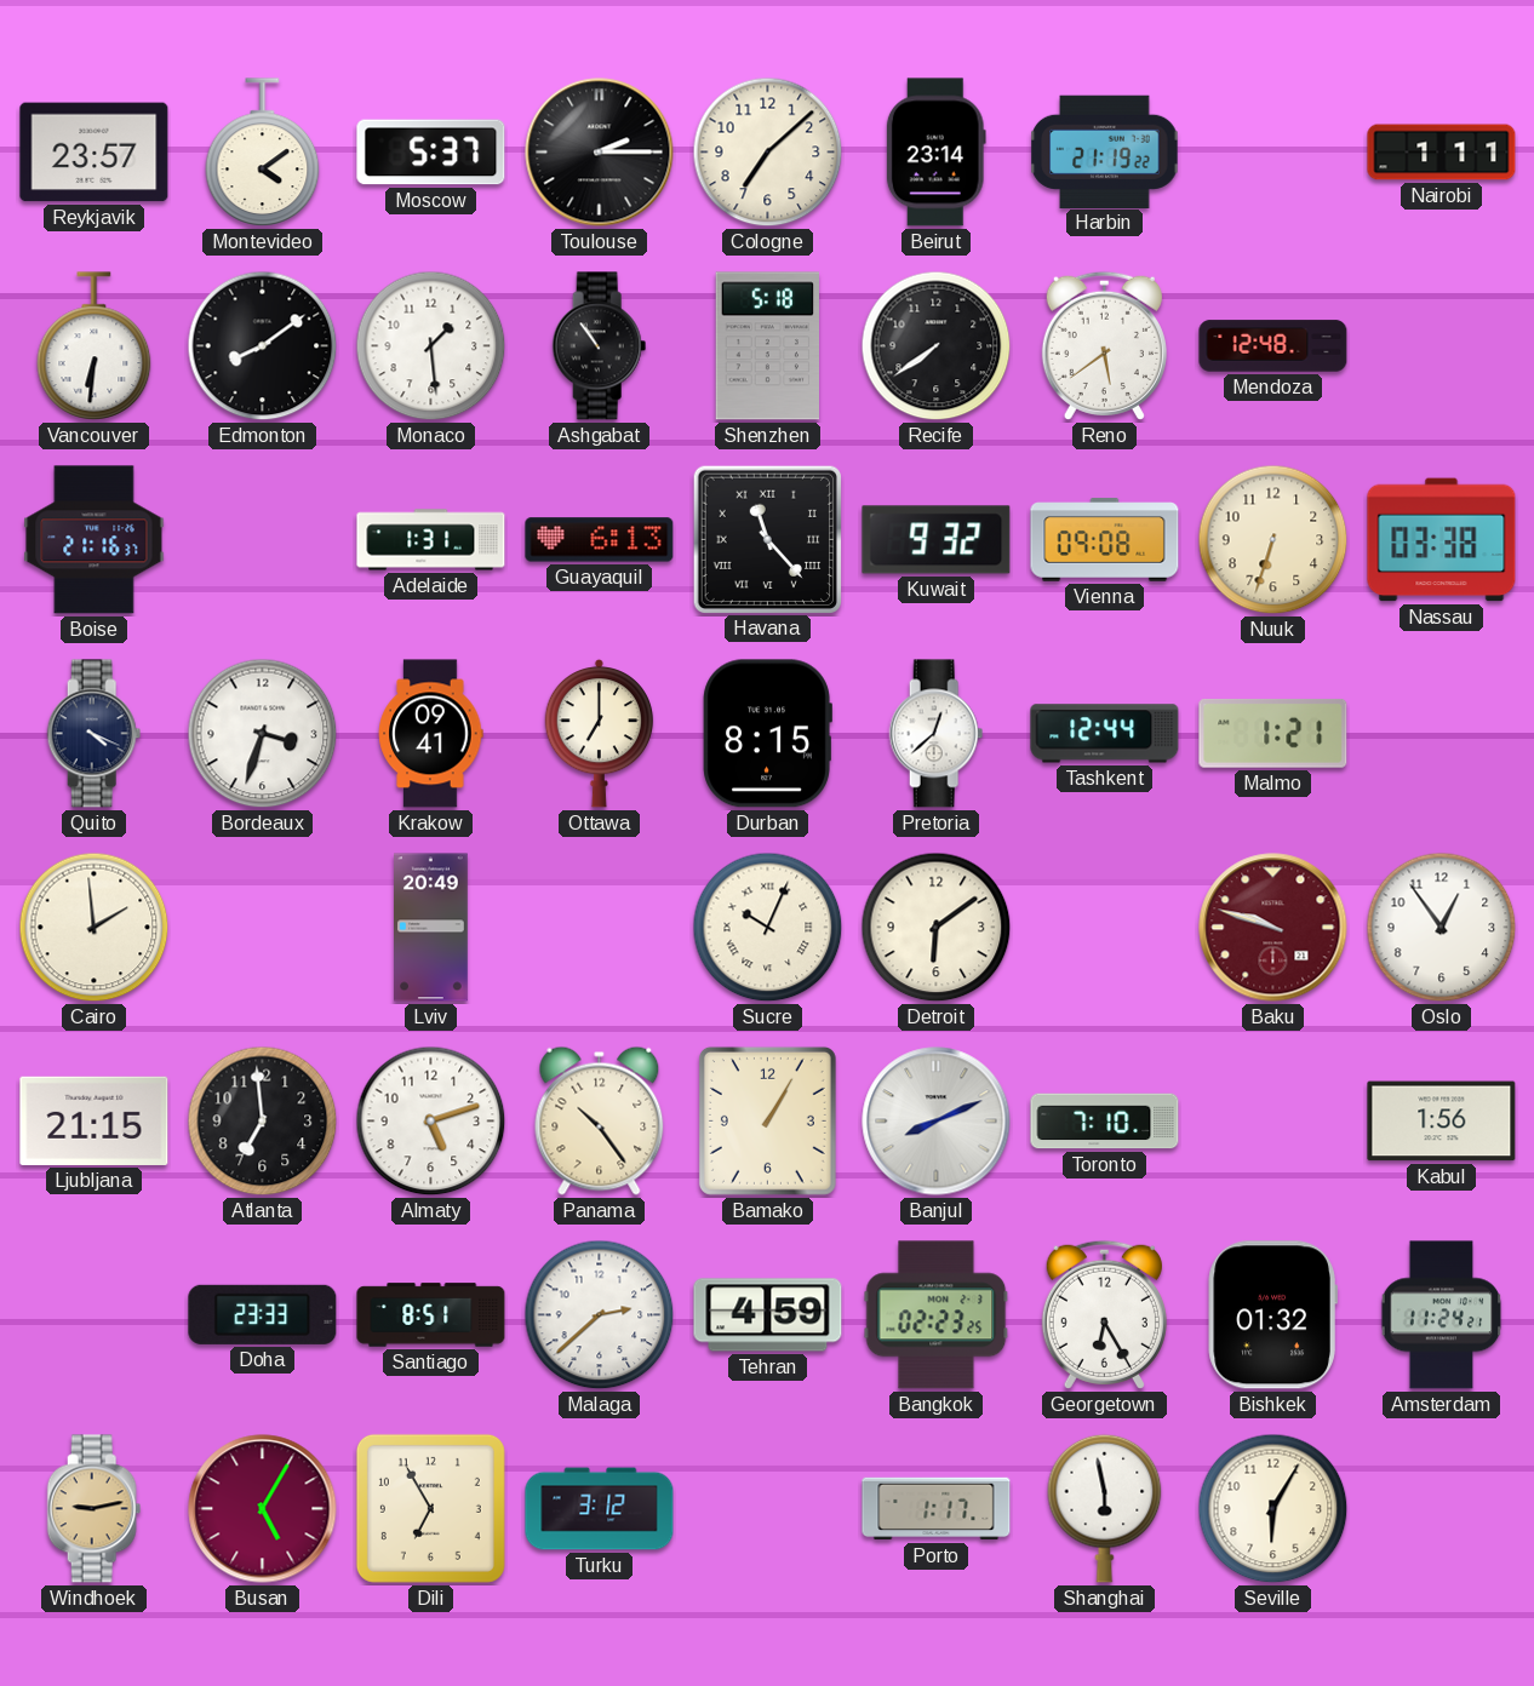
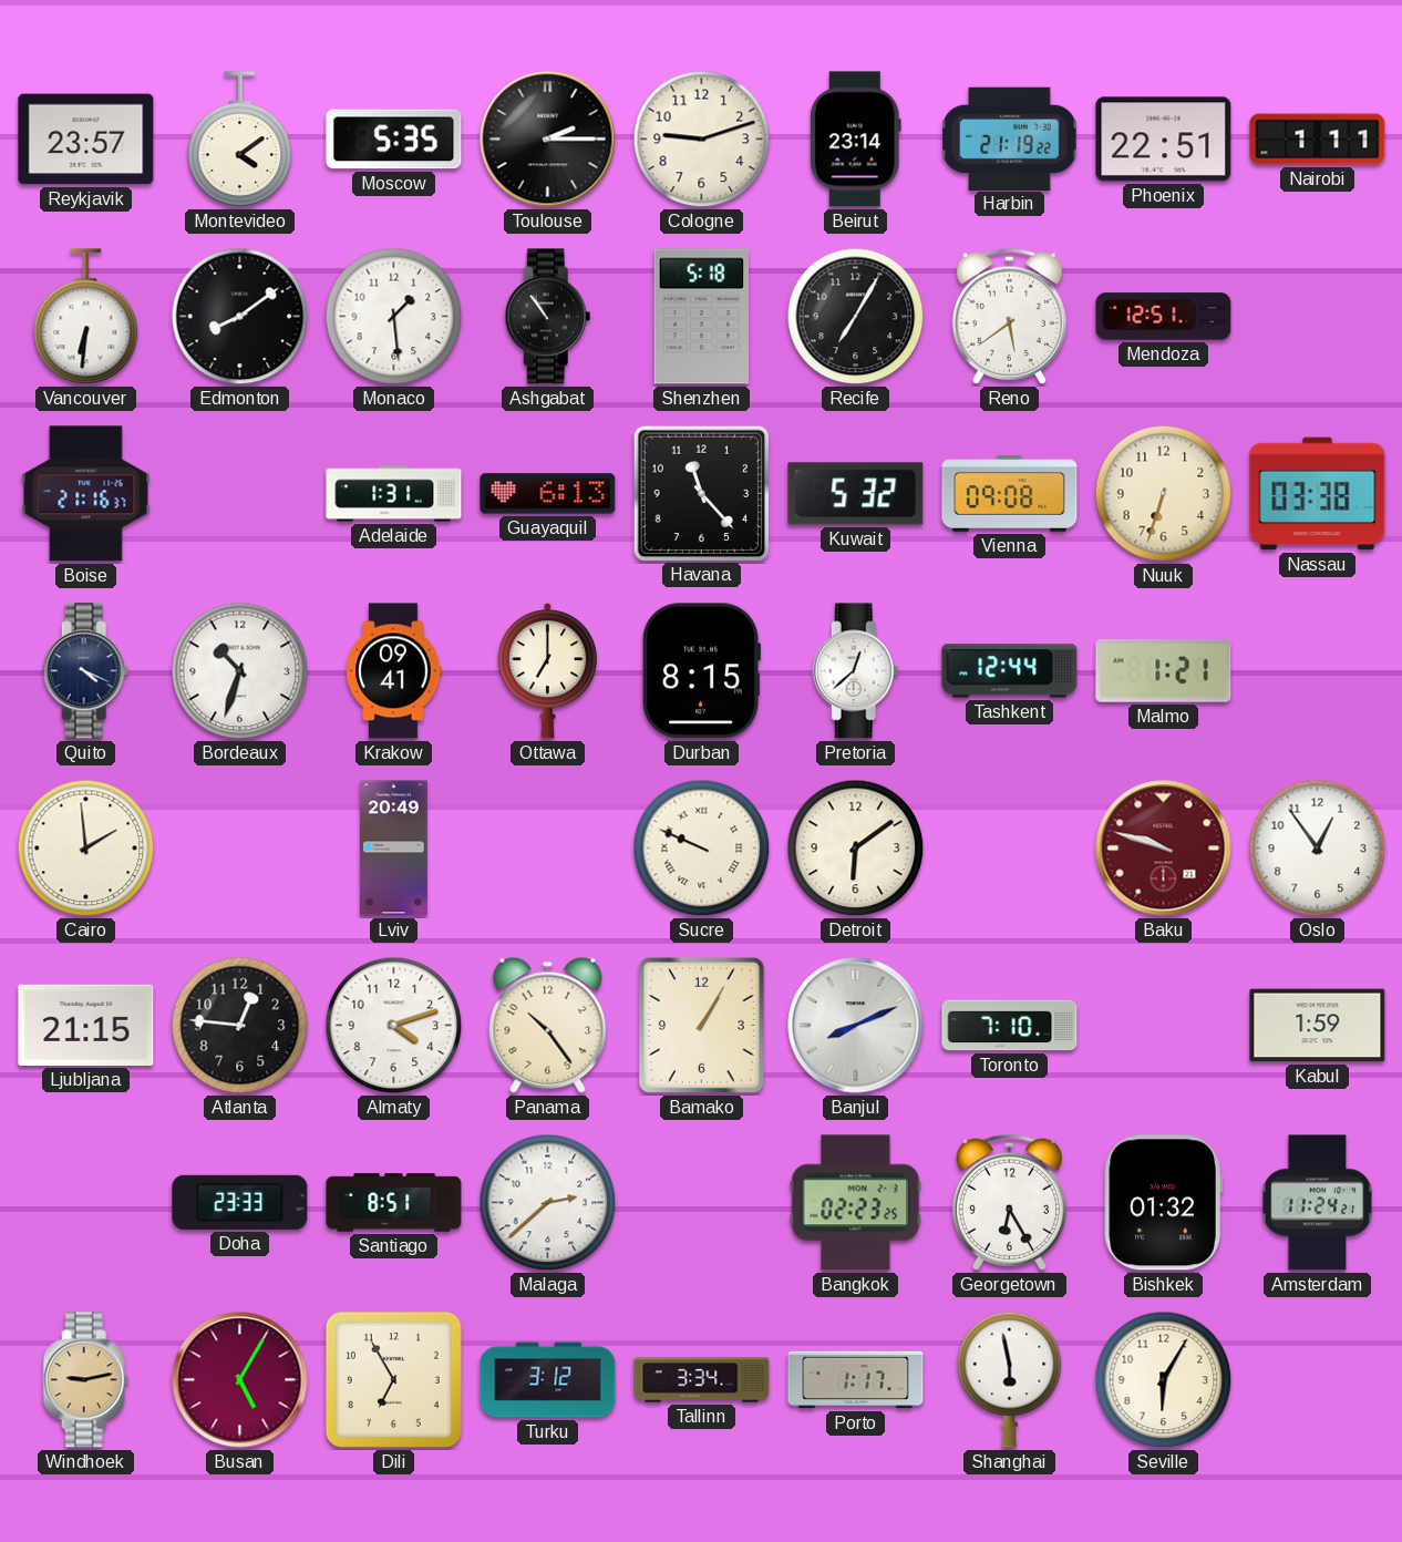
Moscow: 5:37 -> 5:35
Cologne: 7:08 -> 9:12
Phoenix: none -> 22:51
Recife: 7:39 -> 7:05
Mendoza: 12:48 -> 12:51
Havana numerals: Roman -> Arabic
Kuwait: 9:32 -> 5:32
Bordeaux: 3:33 -> 10:33
Sucre: 10:04 -> 9:49
Atlanta: 6:59 -> 12:46
Almaty: 5:12 -> 4:12
Kabul: 1:56 -> 1:59
Tehran: 4:59 -> none
Tallinn: none -> 3:34
